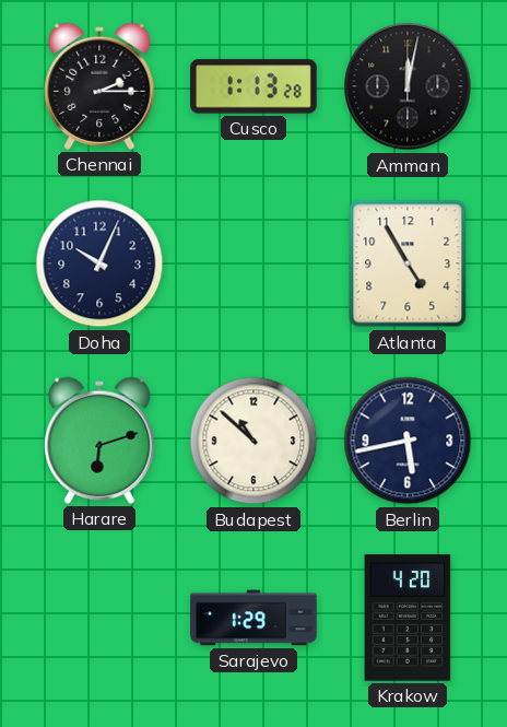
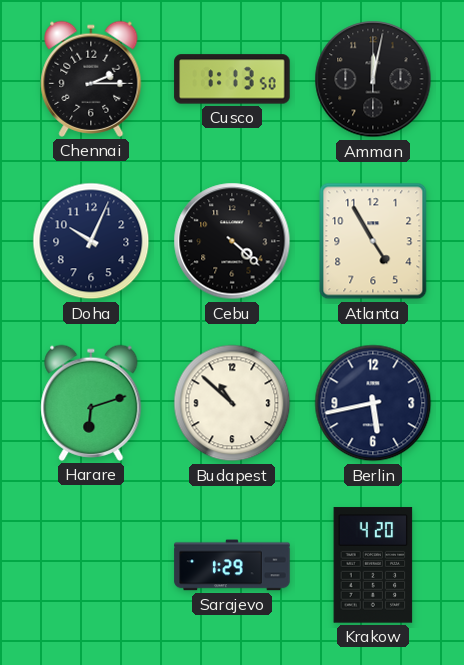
Cusco: 1:13:28 -> 1:13:50
Cebu: none -> 4:22
